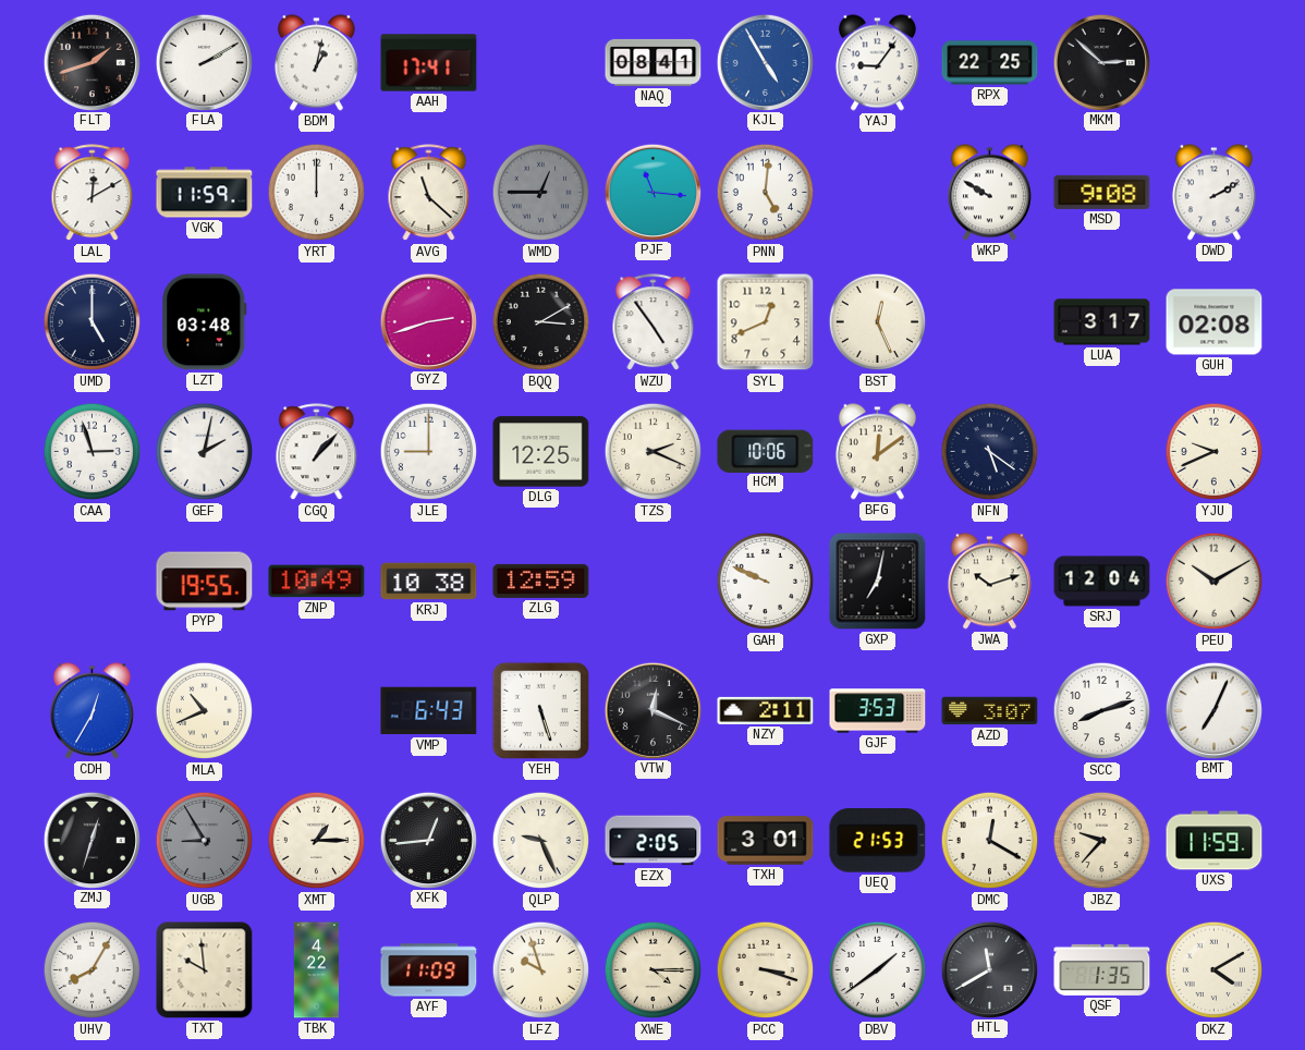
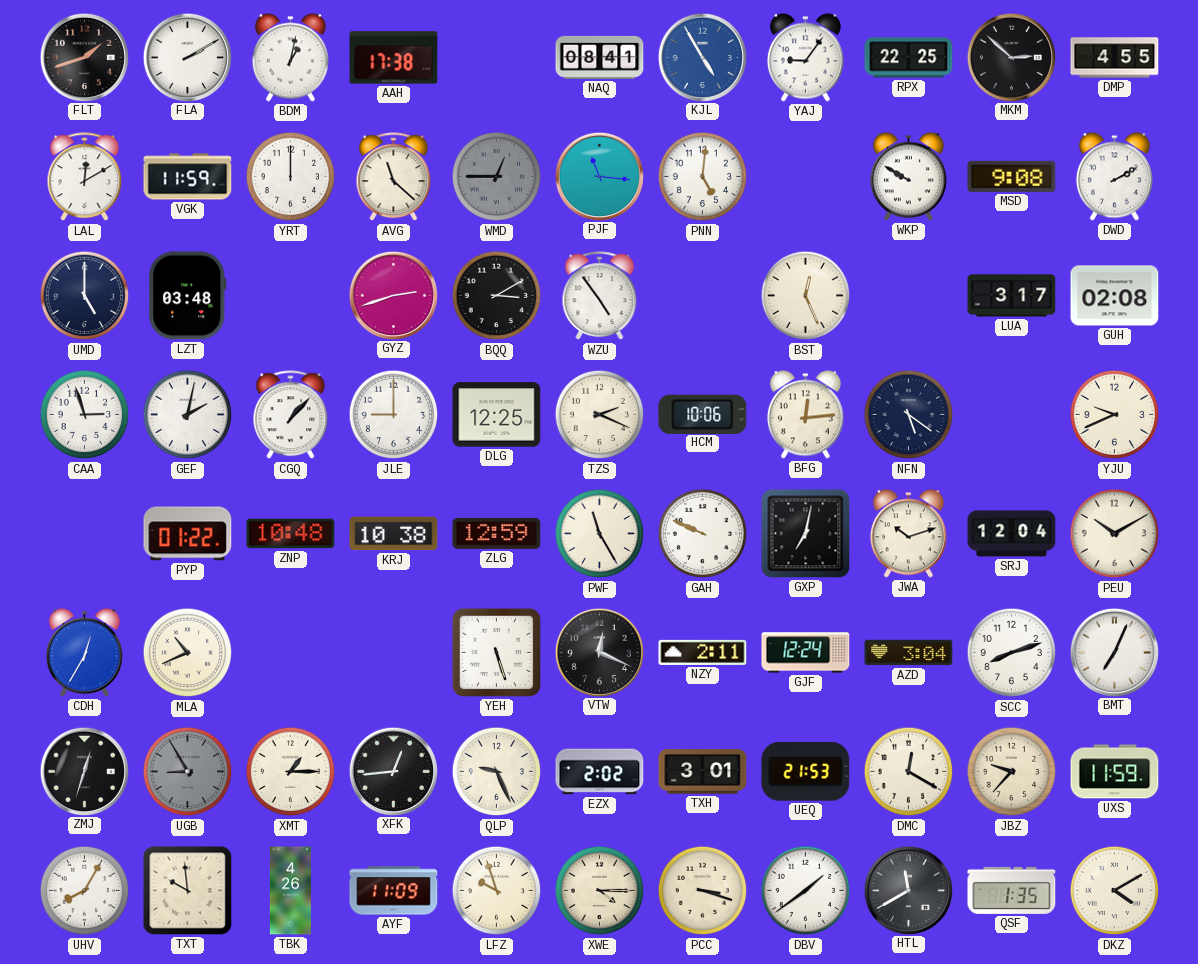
AAH: 17:41 -> 17:38
DMP: none -> 4:55
SYL: 12:41 -> none
BFG: 12:09 -> 12:14
PYP: 19:55 -> 01:22
ZNP: 10:49 -> 10:48
PWF: none -> 11:25
VMP: 6:43 -> none
GJF: 3:53 -> 12:24
AZD: 3:07 -> 3:04
EZX: 2:05 -> 2:02
TBK: 4:22 -> 4:26
